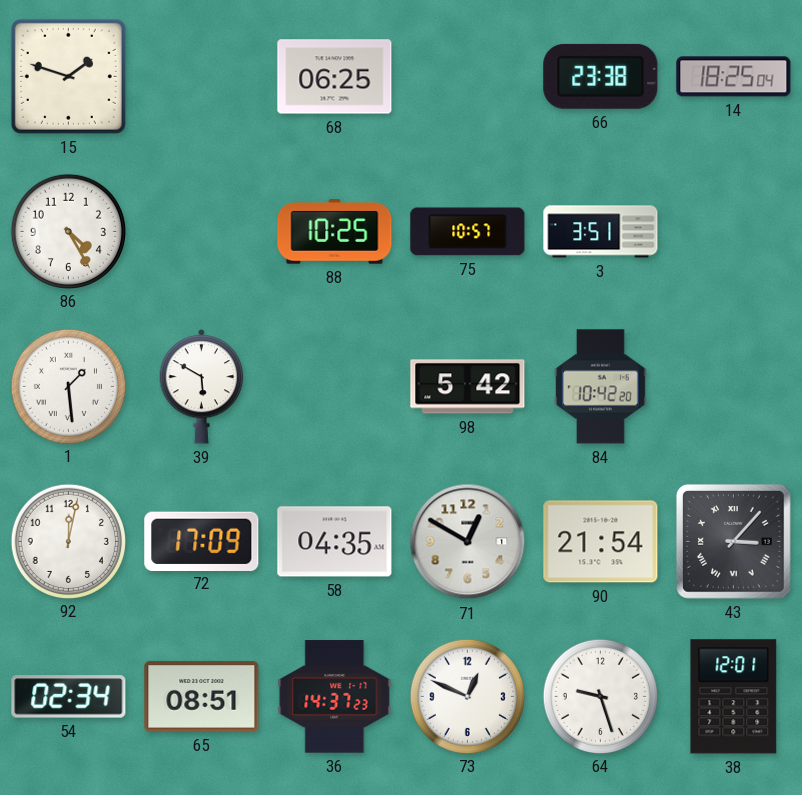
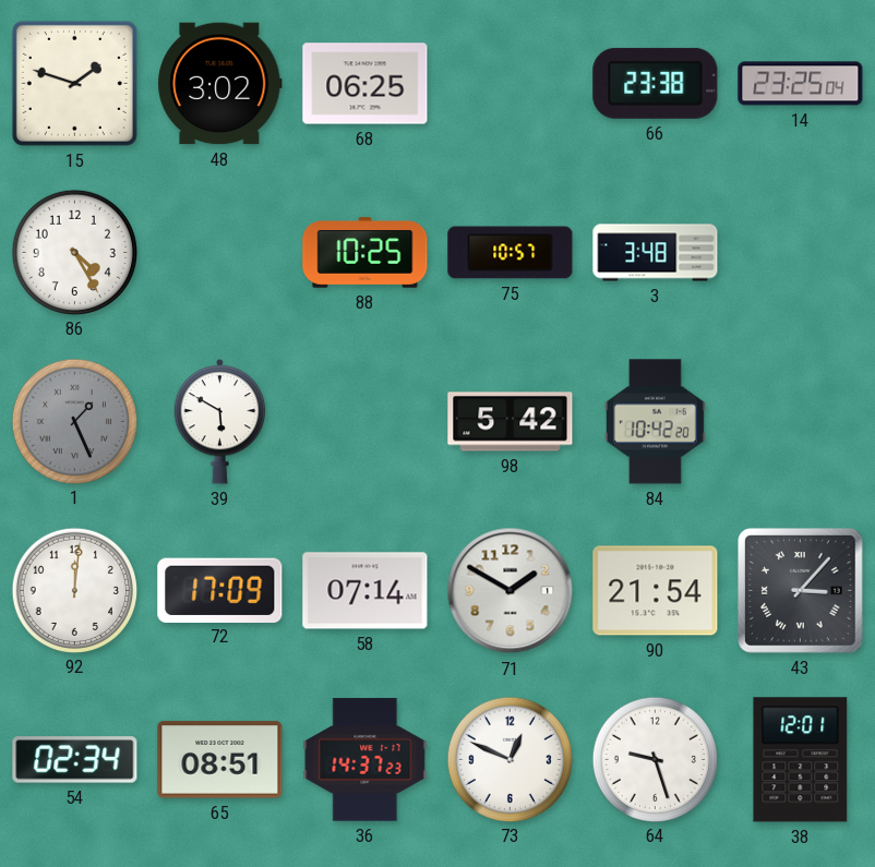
48: none -> 3:02
14: 18:25 -> 23:25
3: 3:51 -> 3:48
1: 1:29 -> 1:26
1 dial: white -> grey
92: 12:02 -> 12:01
58: 04:35 -> 07:14
71: 12:50 -> 1:50
